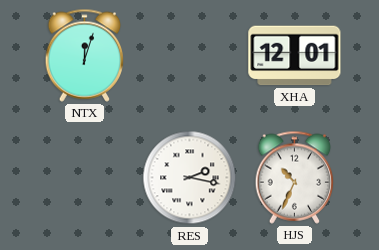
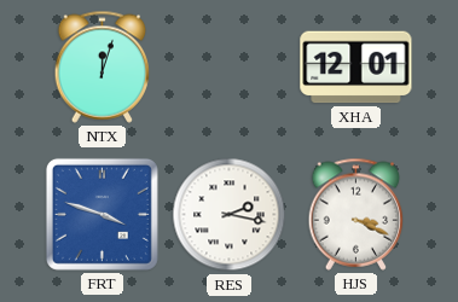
FRT: none -> 3:48
HJS: 10:34 -> 3:19
